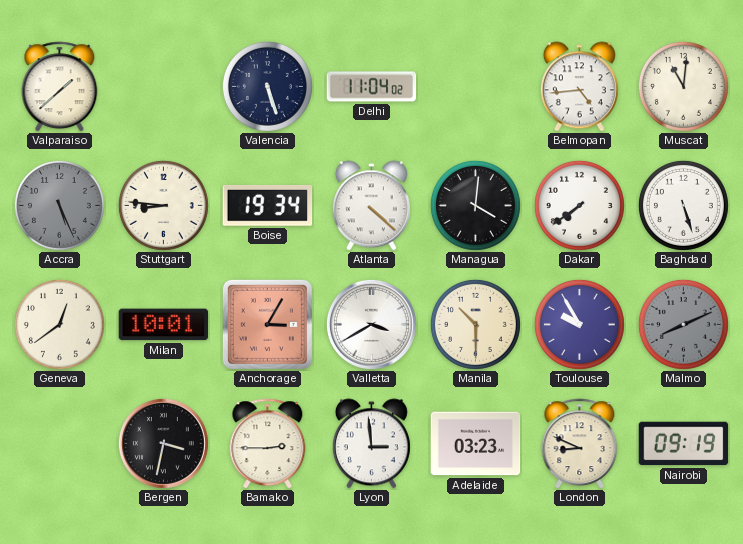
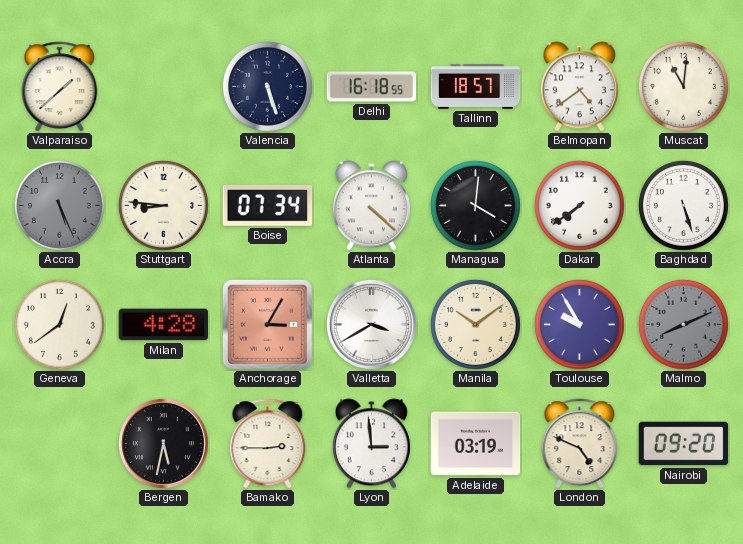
Delhi: 11:04 -> 16:18
Tallinn: none -> 18:57
Belmopan: 4:44 -> 4:39
Boise: 19:34 -> 07:34
Milan: 10:01 -> 4:28
Manila: 10:30 -> 10:09
Bergen: 3:32 -> 5:32
Adelaide: 03:23 -> 03:19
London: 8:49 -> 4:49
Nairobi: 09:19 -> 09:20
